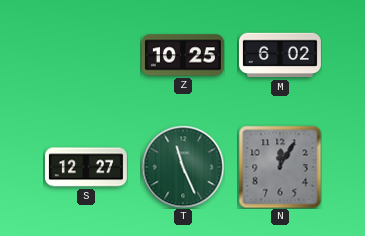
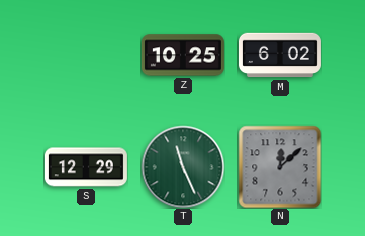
S: 12:27 -> 12:29
N: 12:05 -> 12:08
